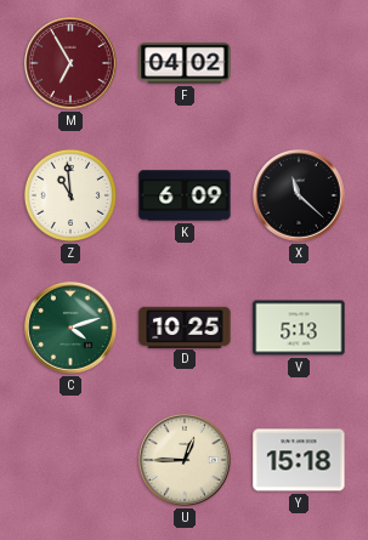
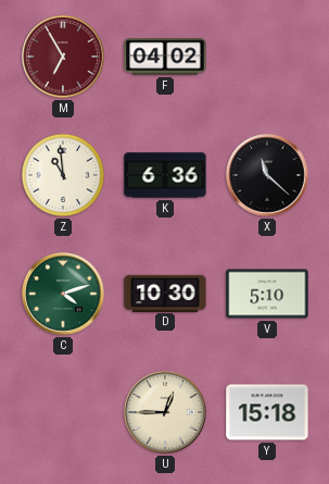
K: 6:09 -> 6:36
D: 10:25 -> 10:30
V: 5:13 -> 5:10
